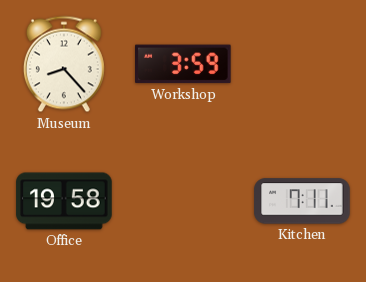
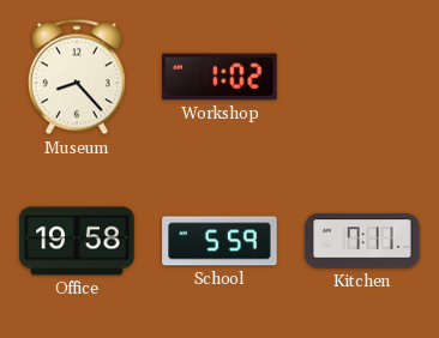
Workshop: 3:59 -> 1:02
School: none -> 5:59
